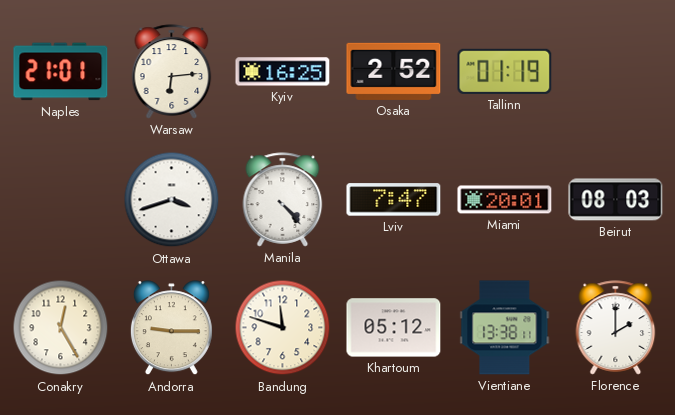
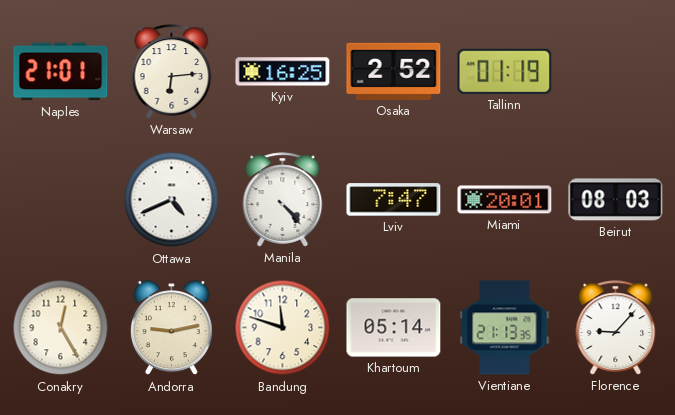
Ottawa: 3:42 -> 4:41
Andorra: 9:15 -> 9:13
Khartoum: 05:12 -> 05:14
Vientiane: 13:38 -> 21:13
Florence: 2:00 -> 9:07
